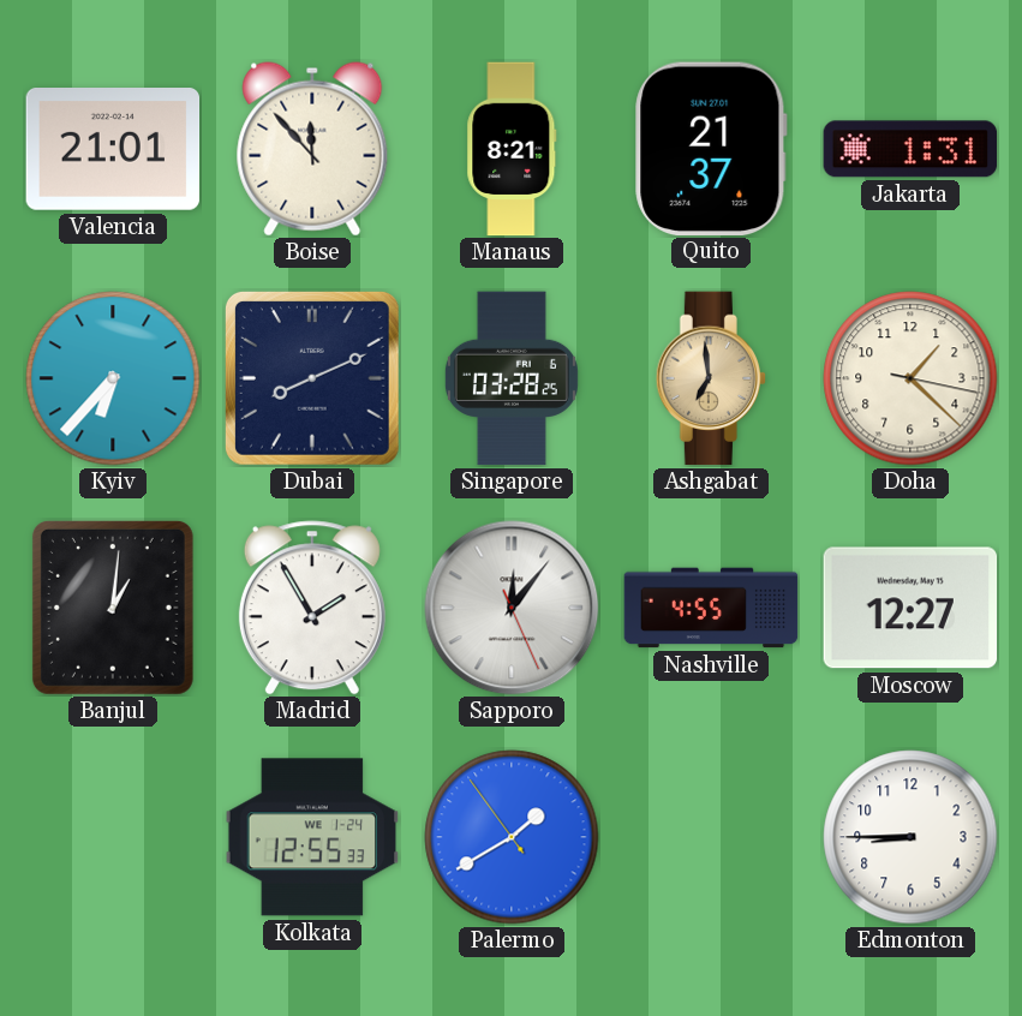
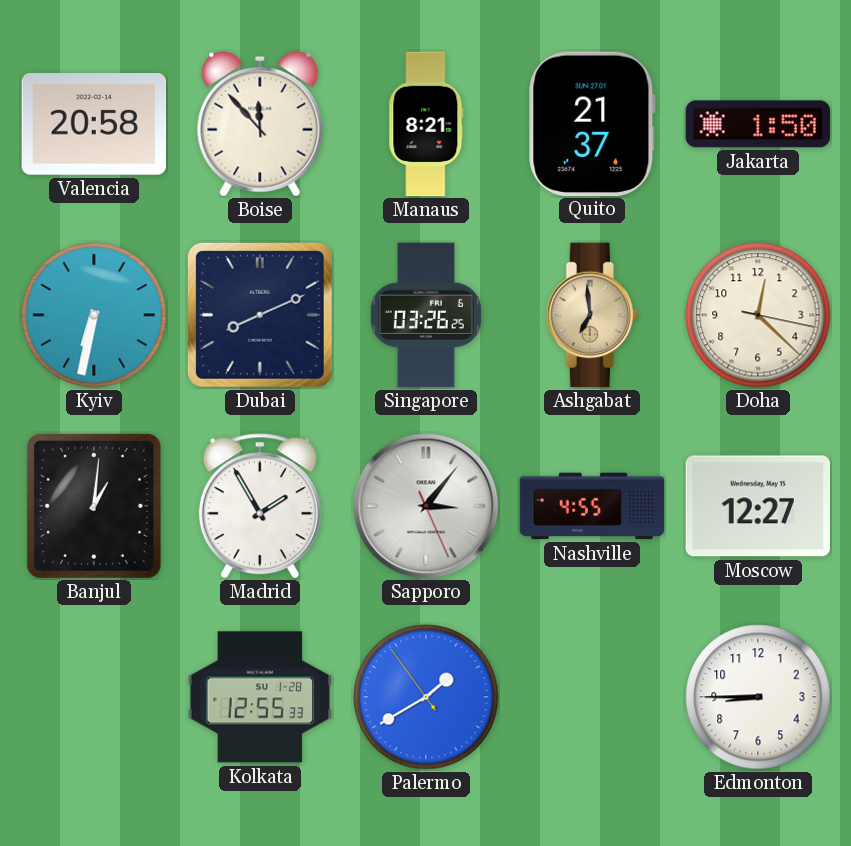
Valencia: 21:01 -> 20:58
Jakarta: 1:31 -> 1:50
Kyiv: 6:37 -> 6:32
Singapore: 03:28 -> 03:26
Doha: 1:22 -> 12:22
Sapporo: 12:06 -> 3:06
Kolkata date: WE 1-24 -> SU 1-28
